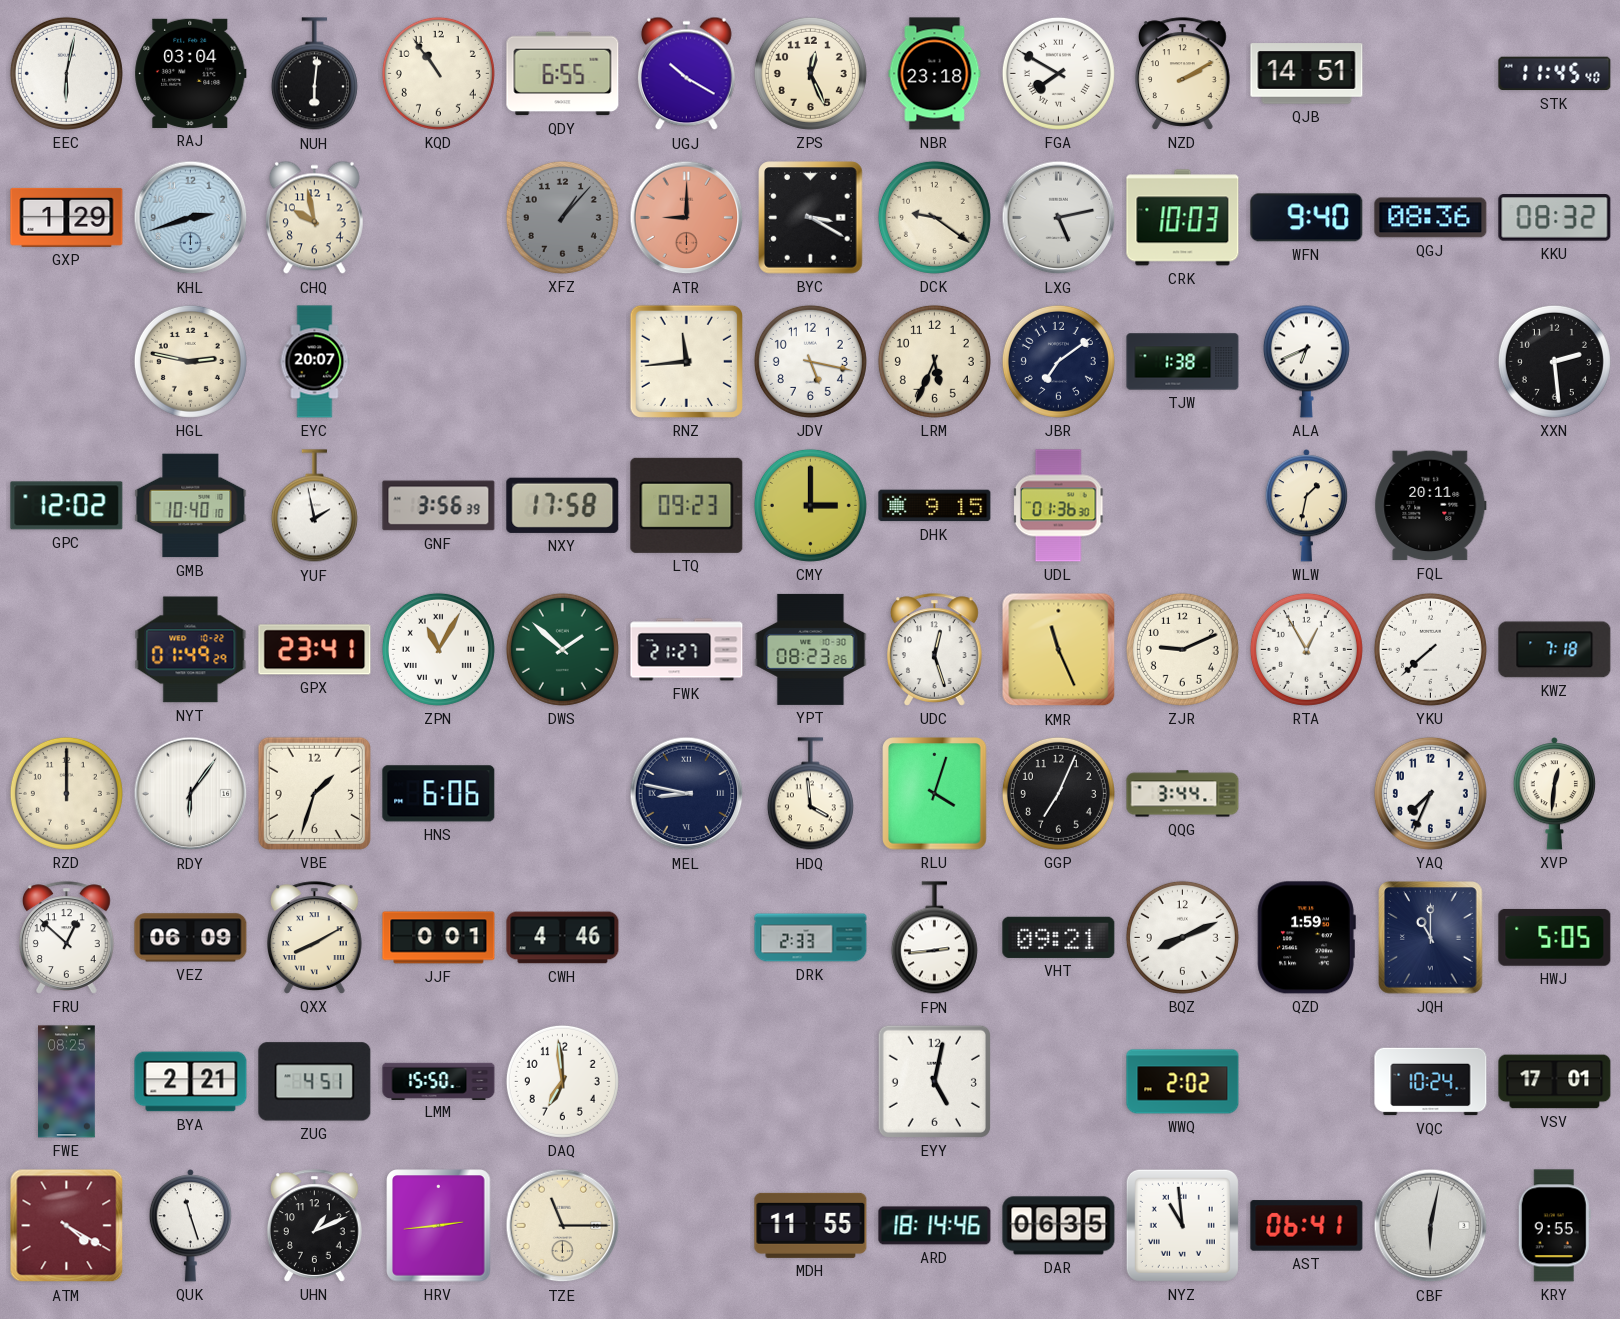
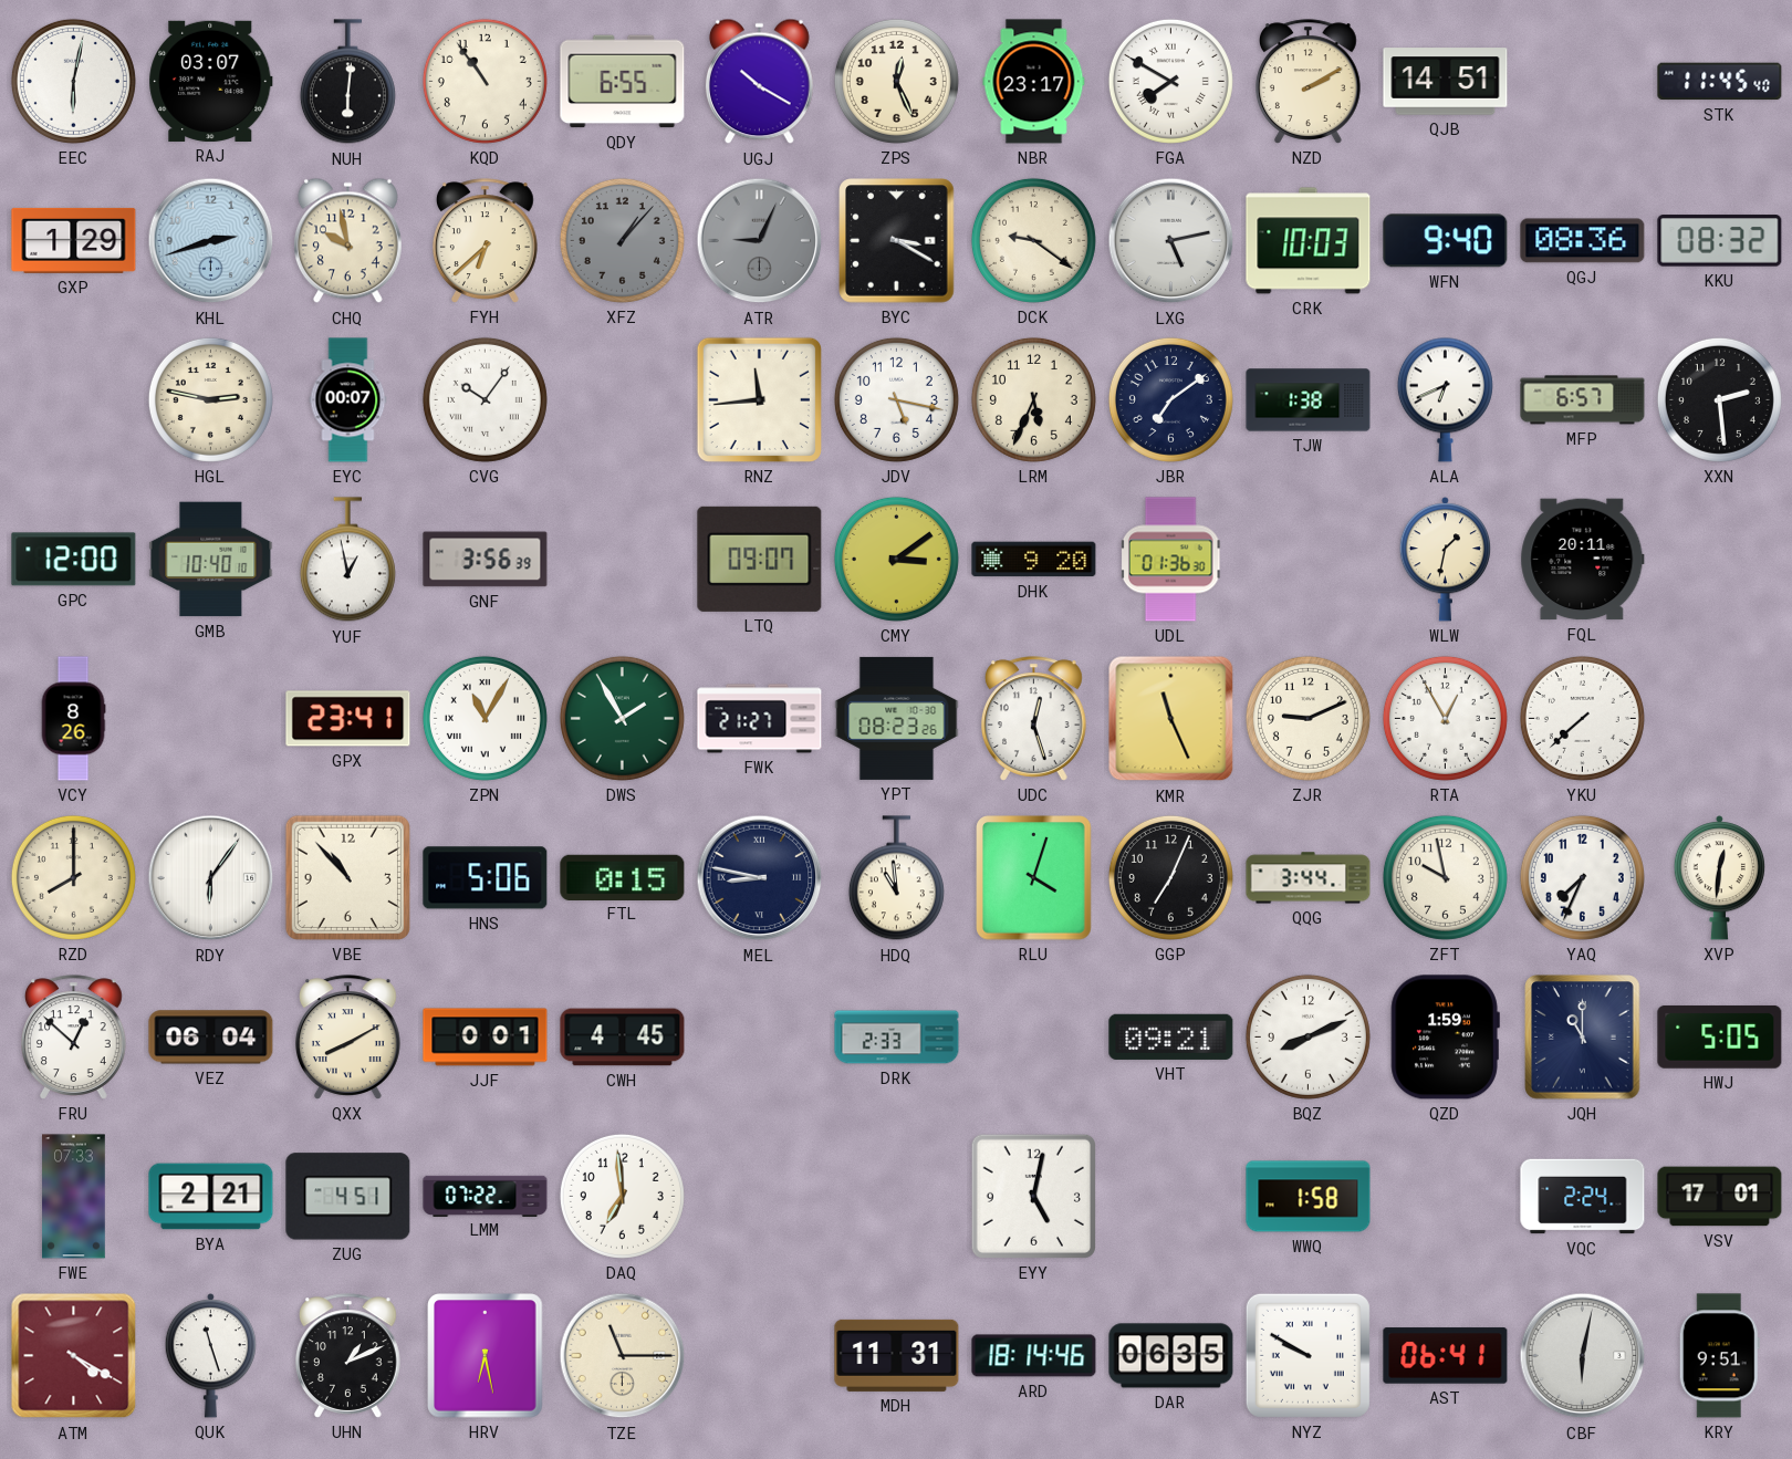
RAJ: 03:04 -> 03:07
NBR: 23:18 -> 23:17
FYH: none -> 6:38
ATR: 9:00 -> 9:04
ATR dial: salmon -> grey
EYC: 20:07 -> 00:07
CVG: none -> 10:06
MFP: none -> 6:57
GPC: 12:02 -> 12:00
YUF: 1:58 -> 12:58
NXY: 17:58 -> none
LTQ: 09:23 -> 09:07
CMY: 3:00 -> 3:09
DHK: 9:15 -> 9:20
VCY: none -> 8:26
NYT: 01:49 -> none
DWS: 1:52 -> 1:55
KWZ: 7:18 -> none
RZD: 12:00 -> 8:00
VBE: 1:33 -> 10:53
HNS: 6:06 -> 5:06
FTL: none -> 0:15
HDQ: 3:59 -> 10:59
ZFT: none -> 9:58
VEZ: 06:09 -> 06:04
CWH: 4:46 -> 4:45
FPN: 2:44 -> none
FWE: 08:25 -> 07:33
LMM: 15:50 -> 07:22
WWQ: 2:02 -> 1:58
VQC: 10:24 -> 2:24
HRV: 2:44 -> 6:28
MDH: 11:55 -> 11:31
NYZ: 10:59 -> 9:50
KRY: 9:55 -> 9:51
